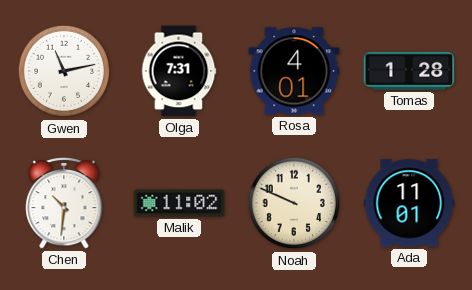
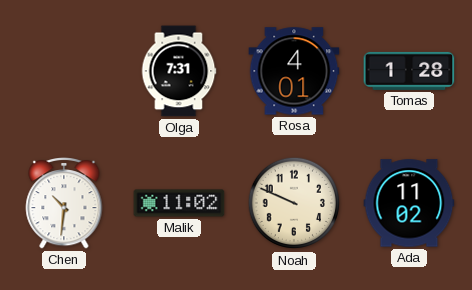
Gwen: 11:13 -> none
Ada: 11:01 -> 11:02
